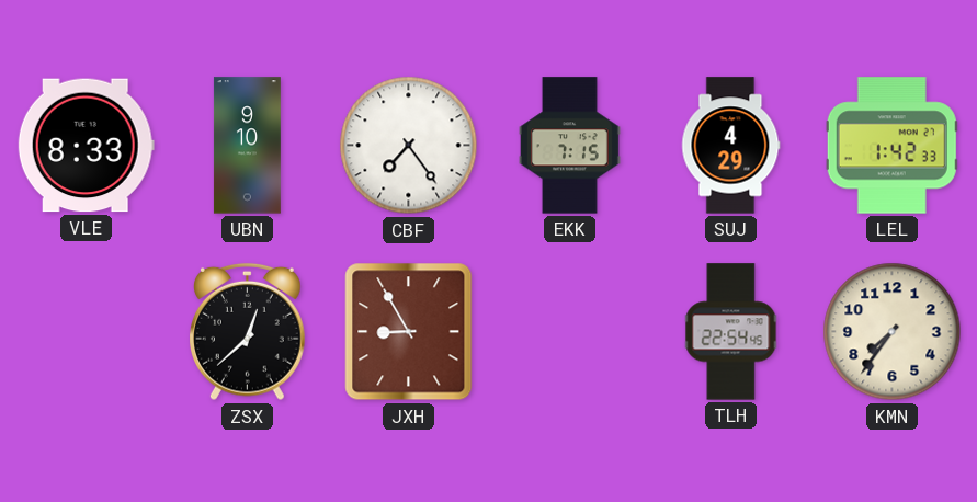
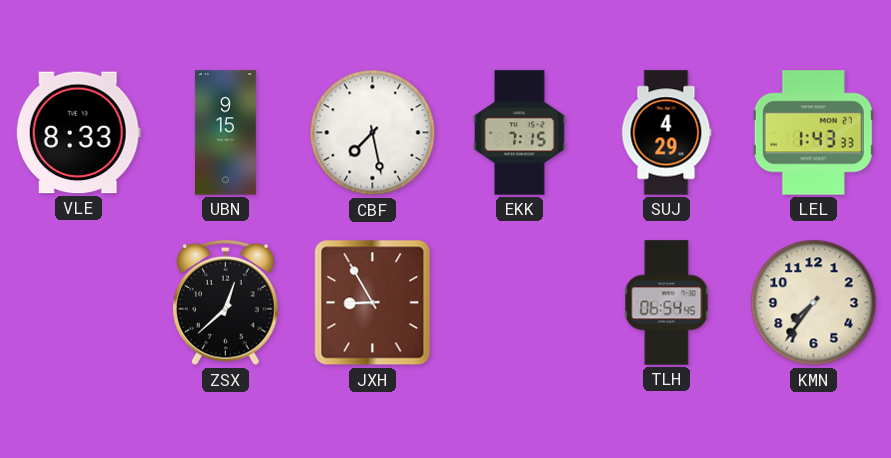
UBN: 9:10 -> 9:15
CBF: 7:24 -> 7:28
LEL: 1:42 -> 1:43
TLH: 22:54 -> 06:54
